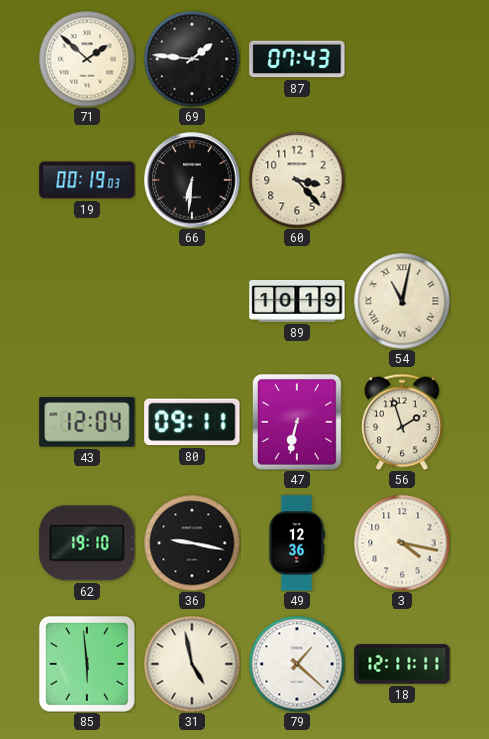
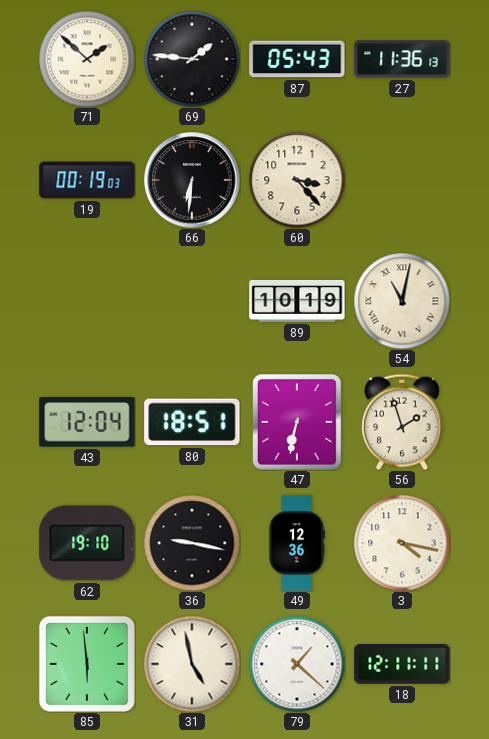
87: 07:43 -> 05:43
27: none -> 11:36
80: 09:11 -> 18:51
